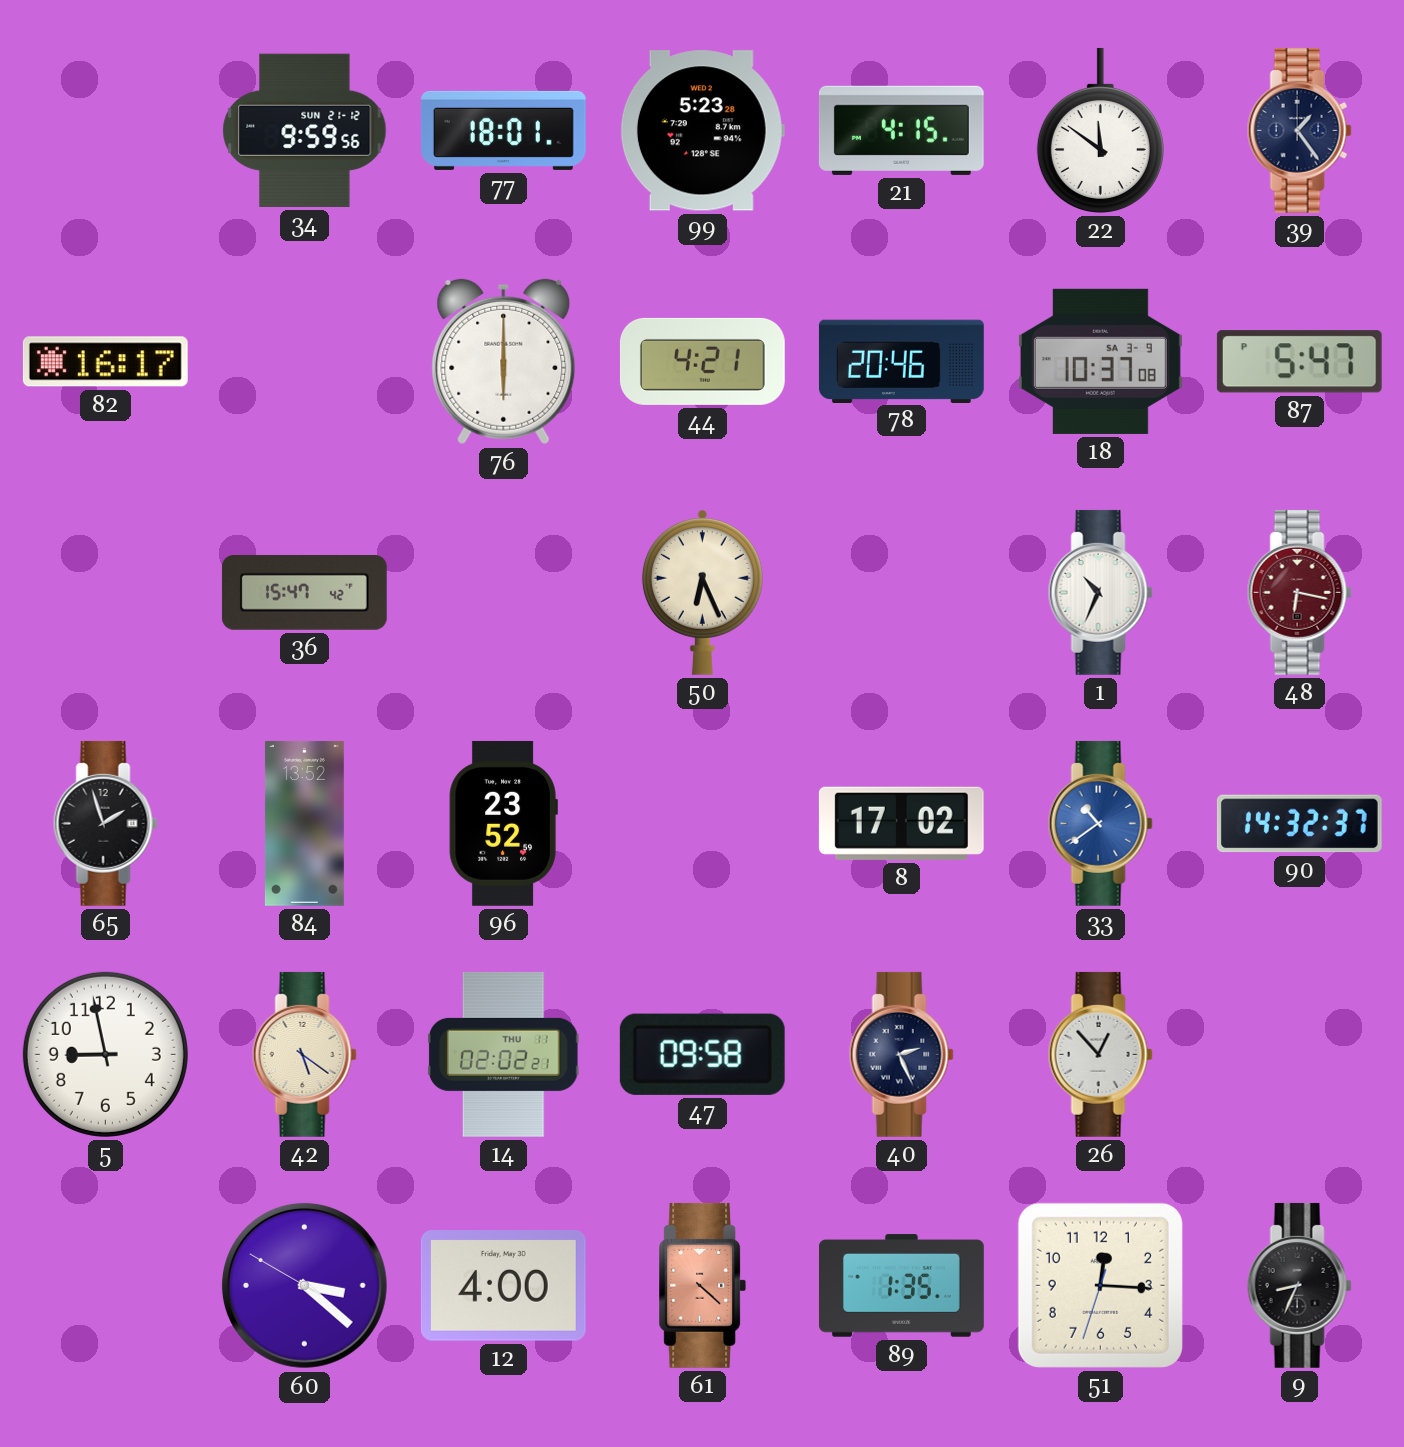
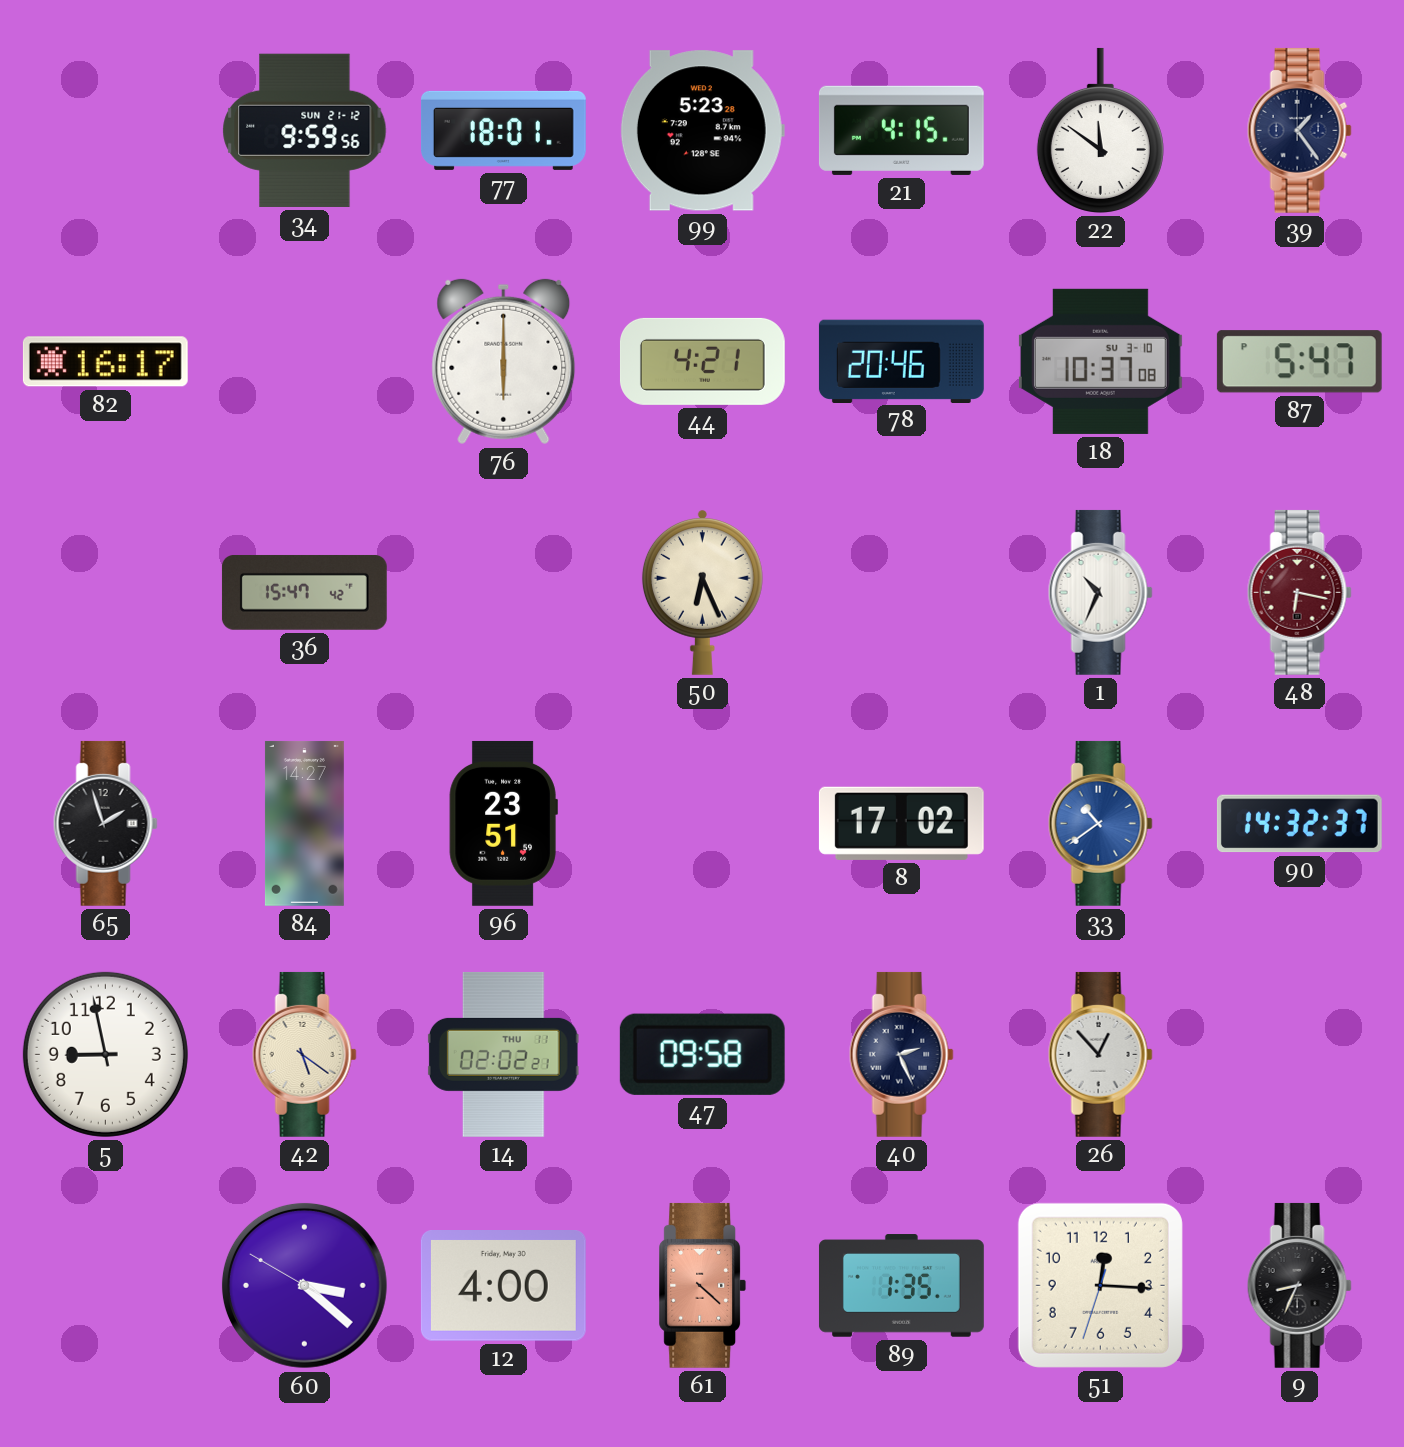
18 date: SA 3-9 -> SU 3-10
84: 13:52 -> 14:27
96: 23:52 -> 23:51
